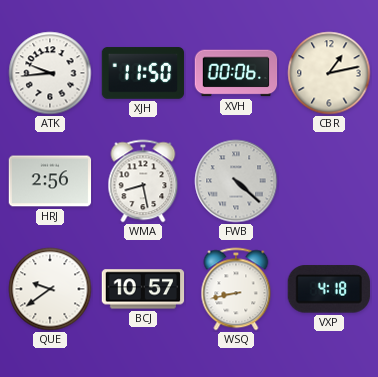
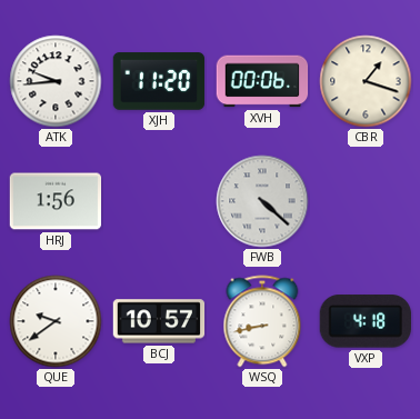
XJH: 11:50 -> 11:20
CBR: 1:13 -> 1:18
HRJ: 2:56 -> 1:56
WMA: 8:28 -> none
